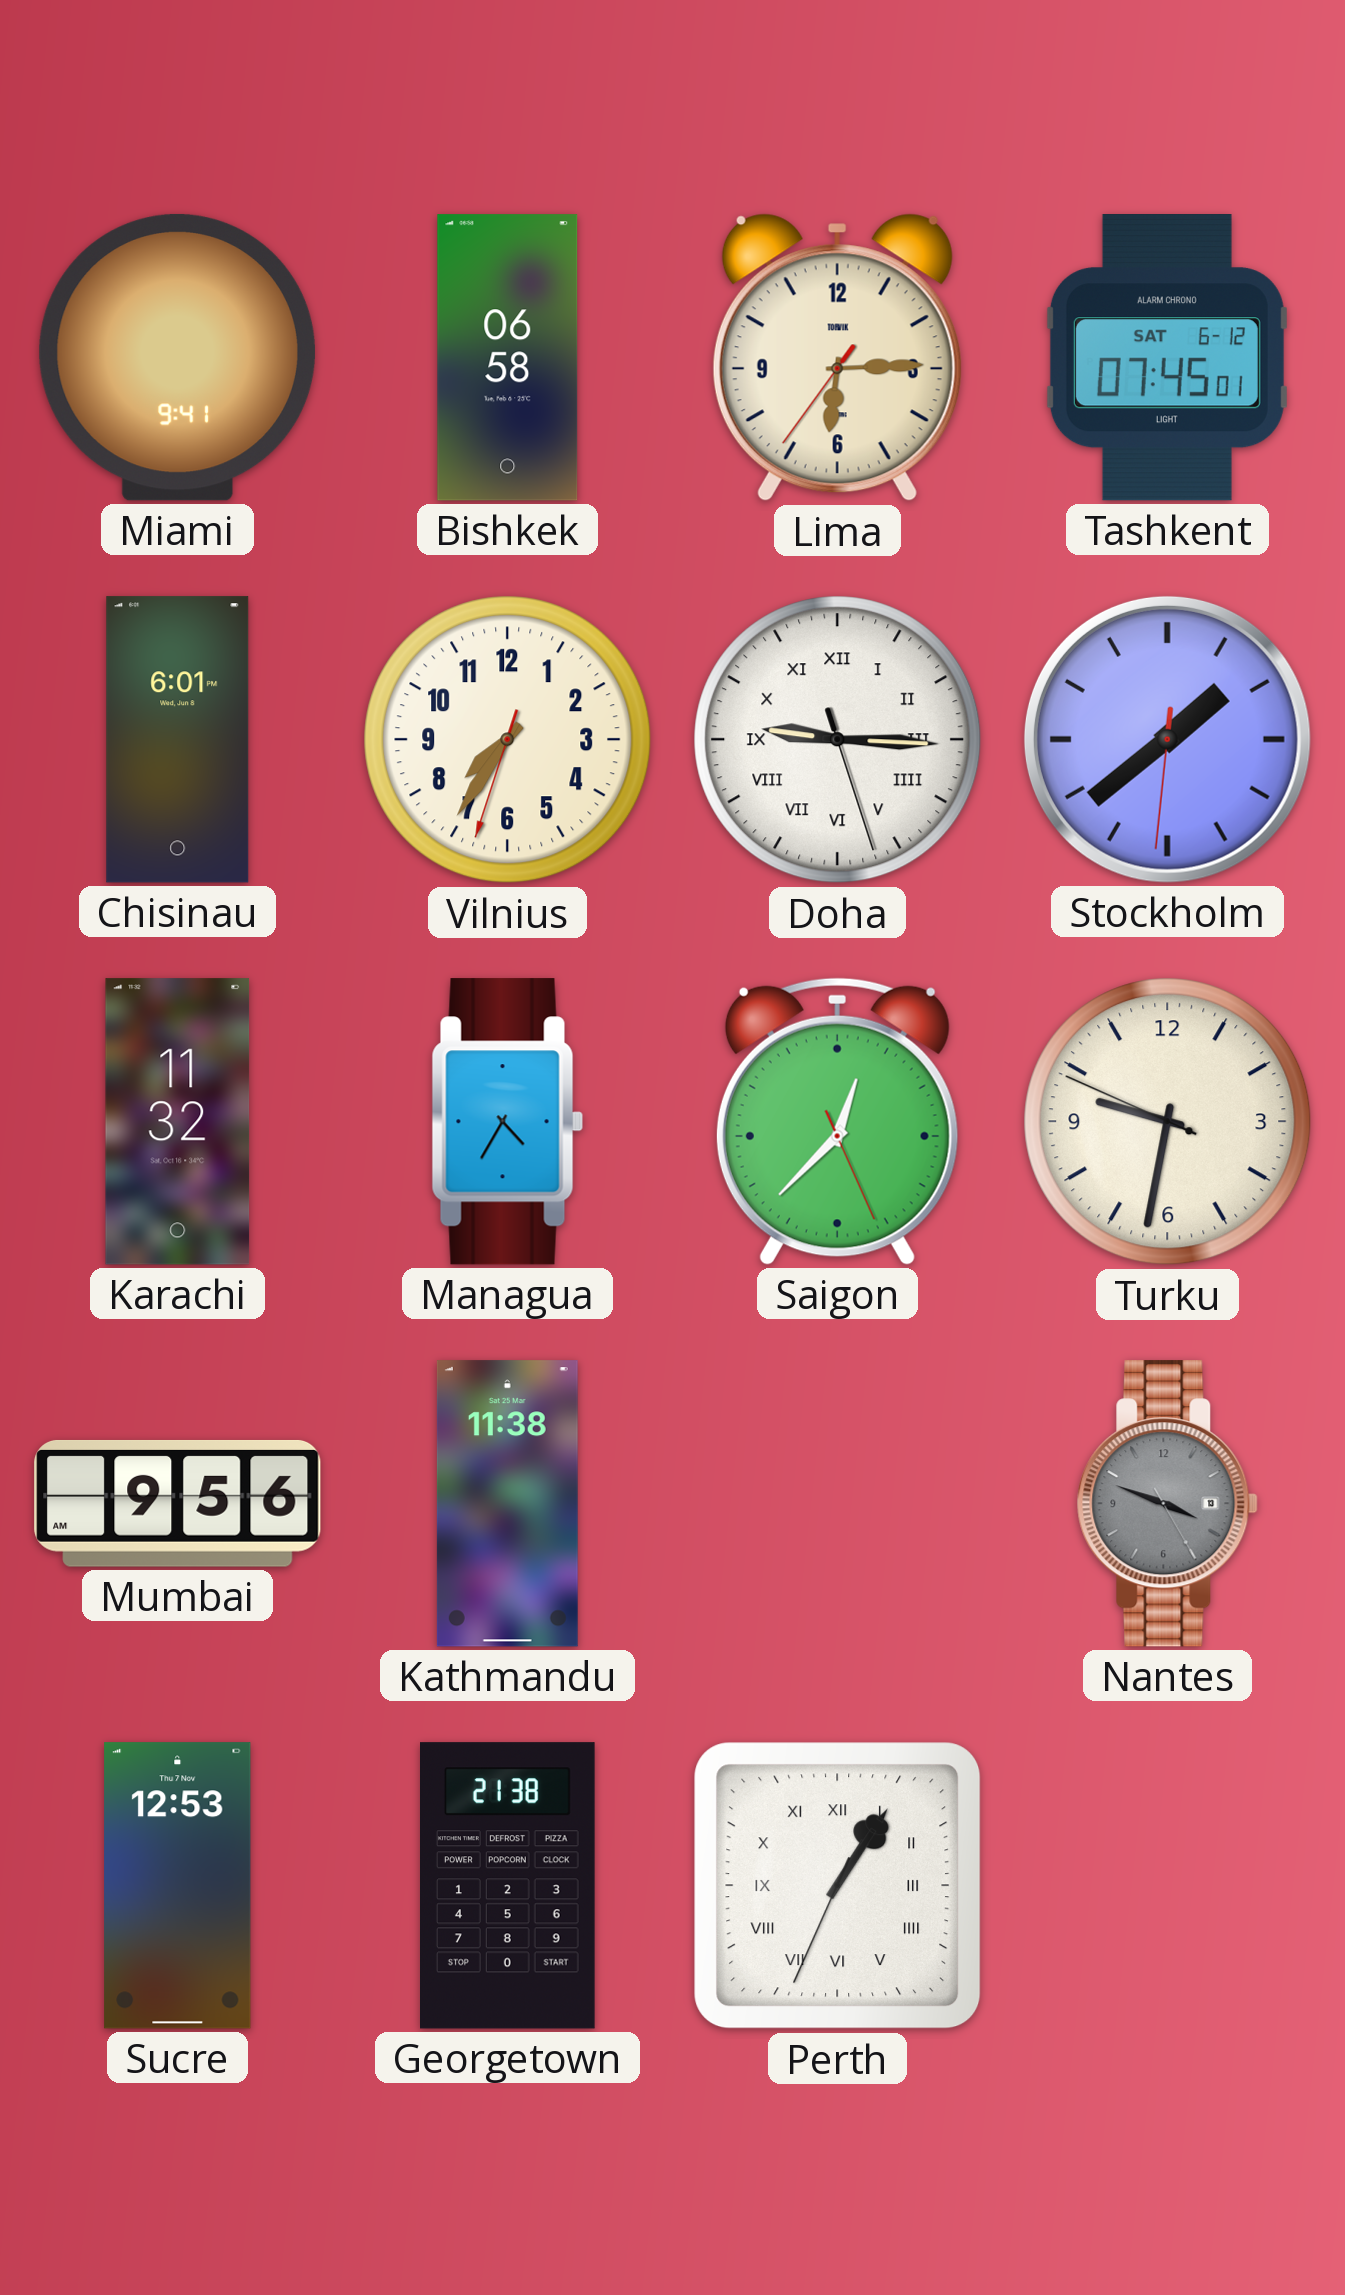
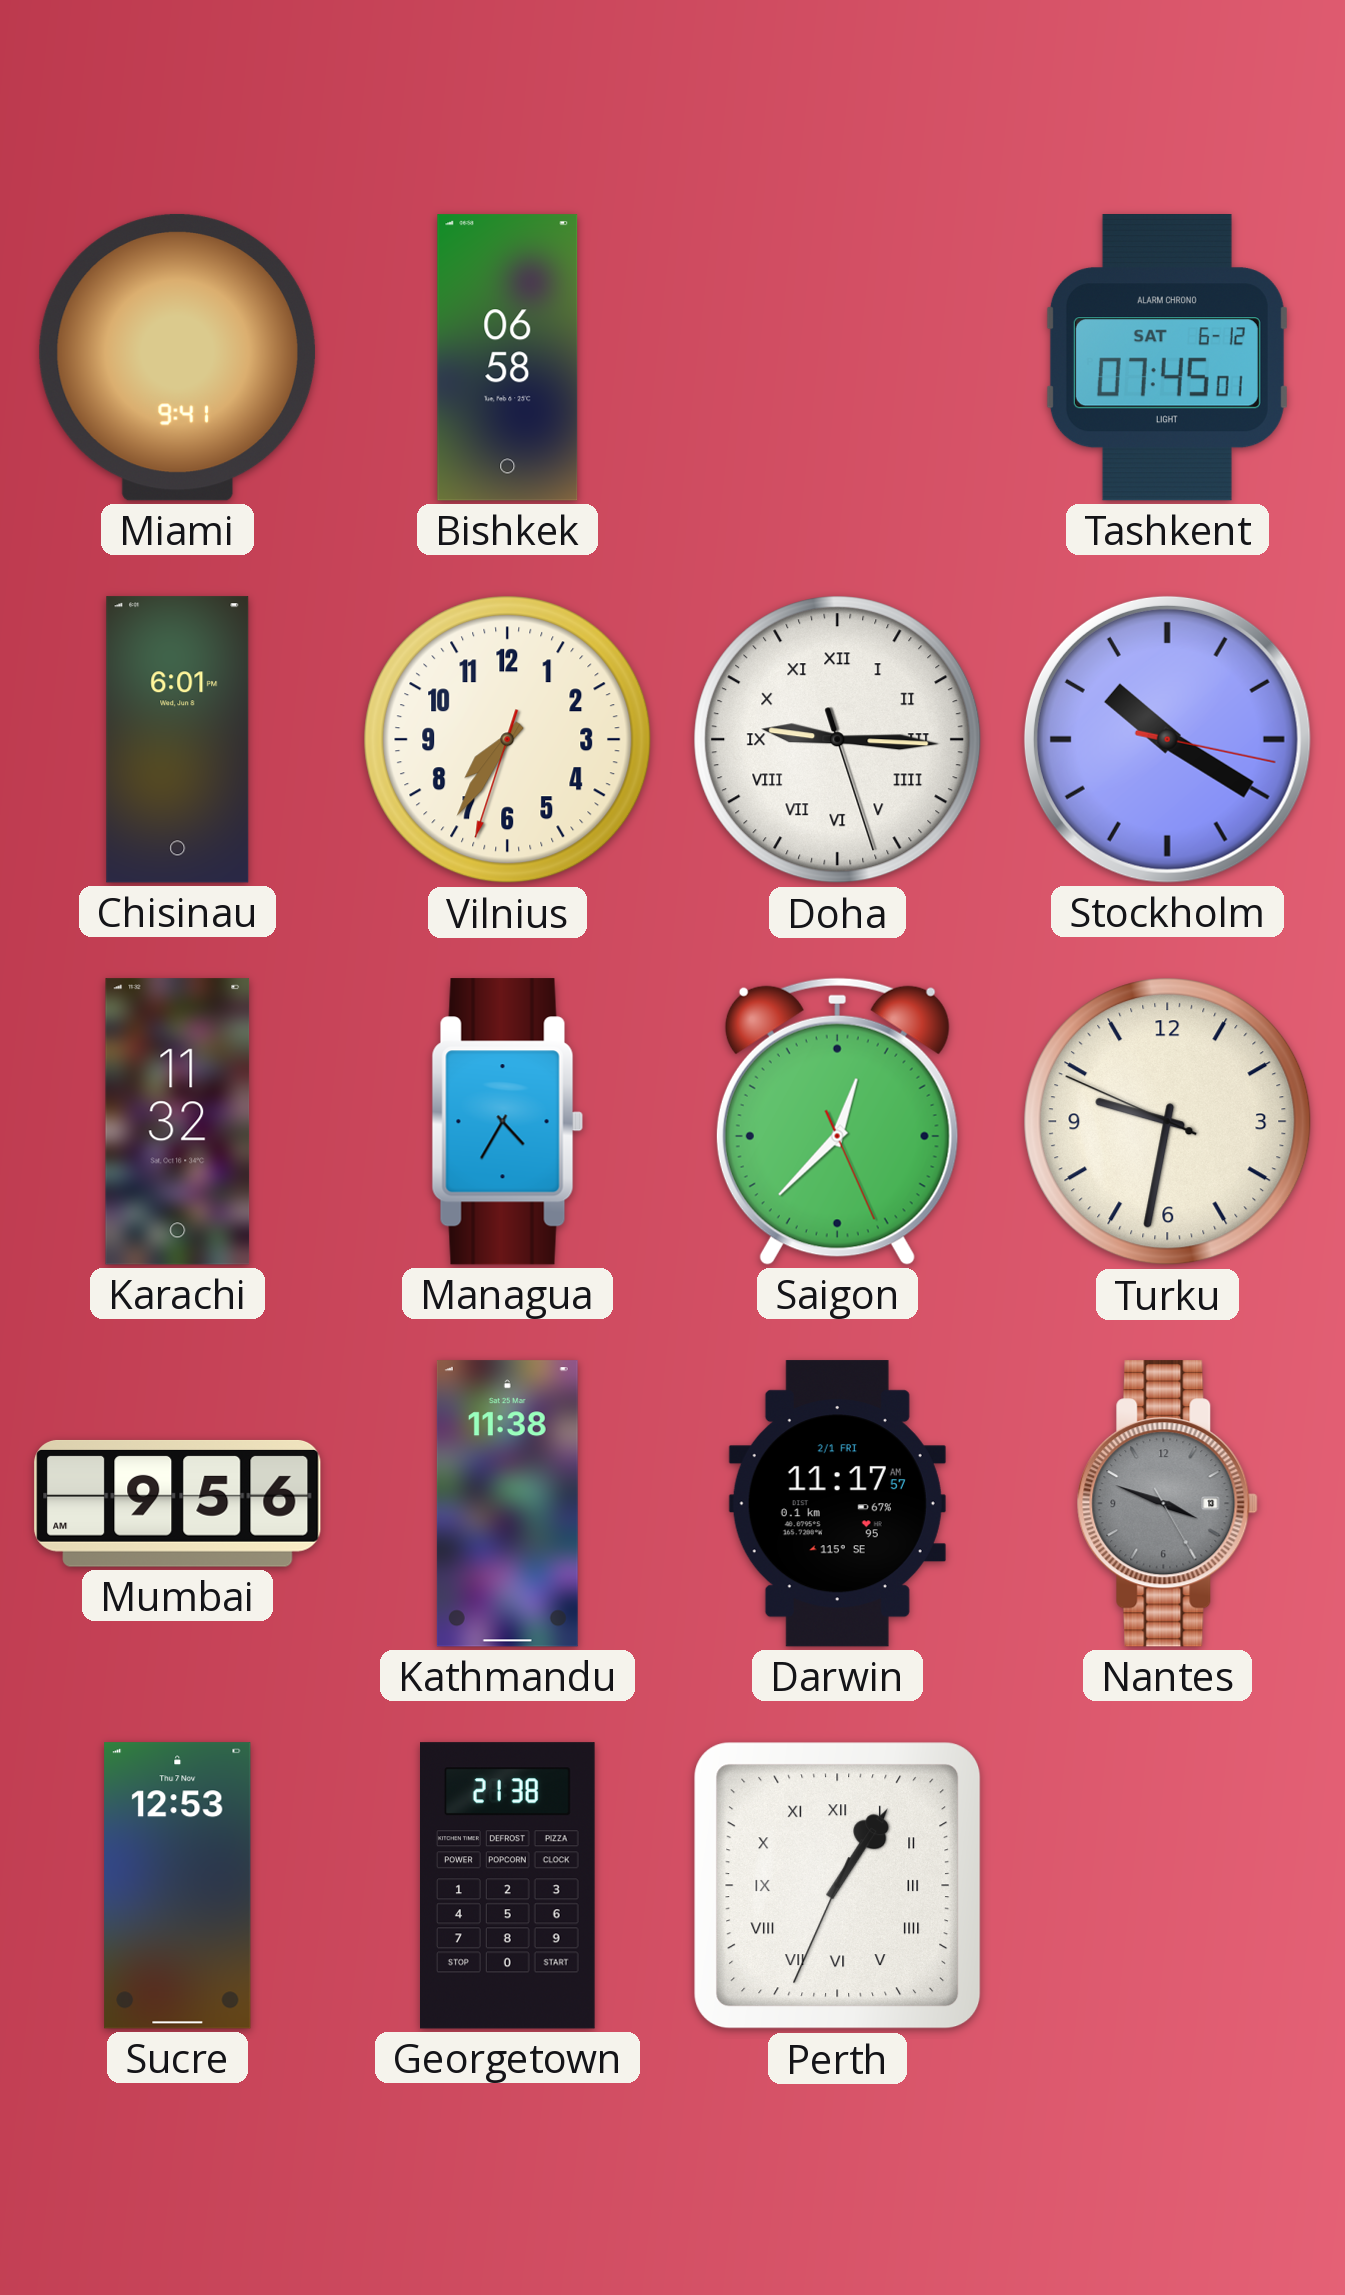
Lima: 6:14 -> none
Stockholm: 1:38 -> 10:20
Darwin: none -> 11:17
